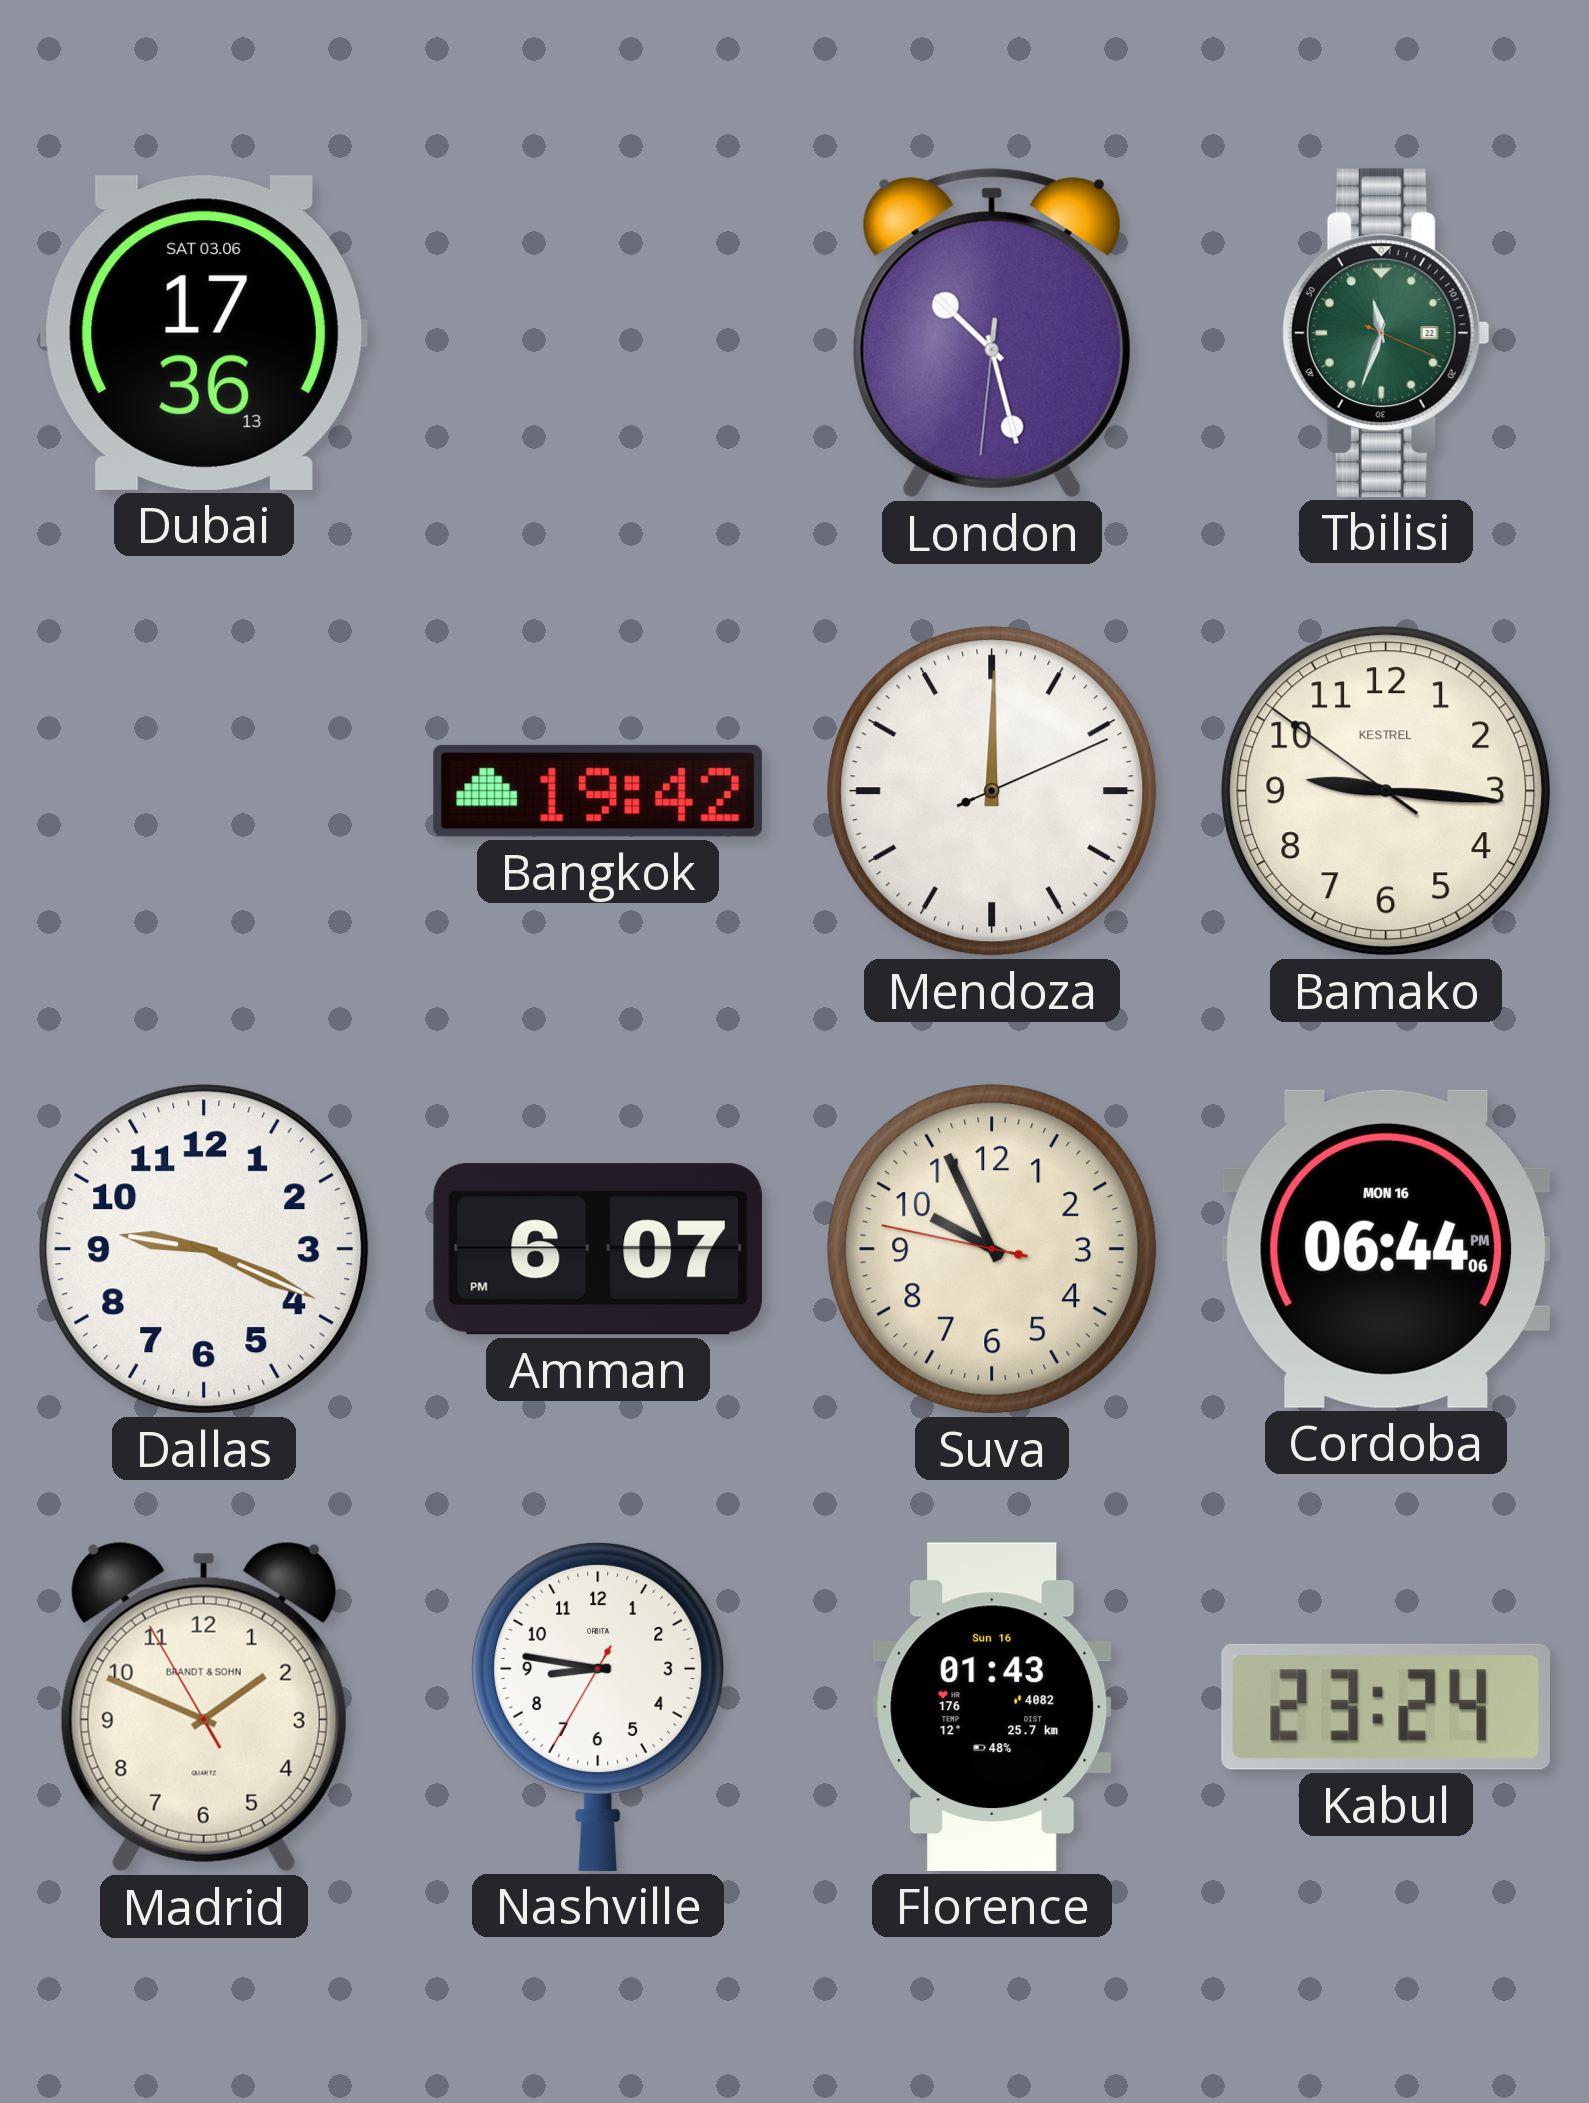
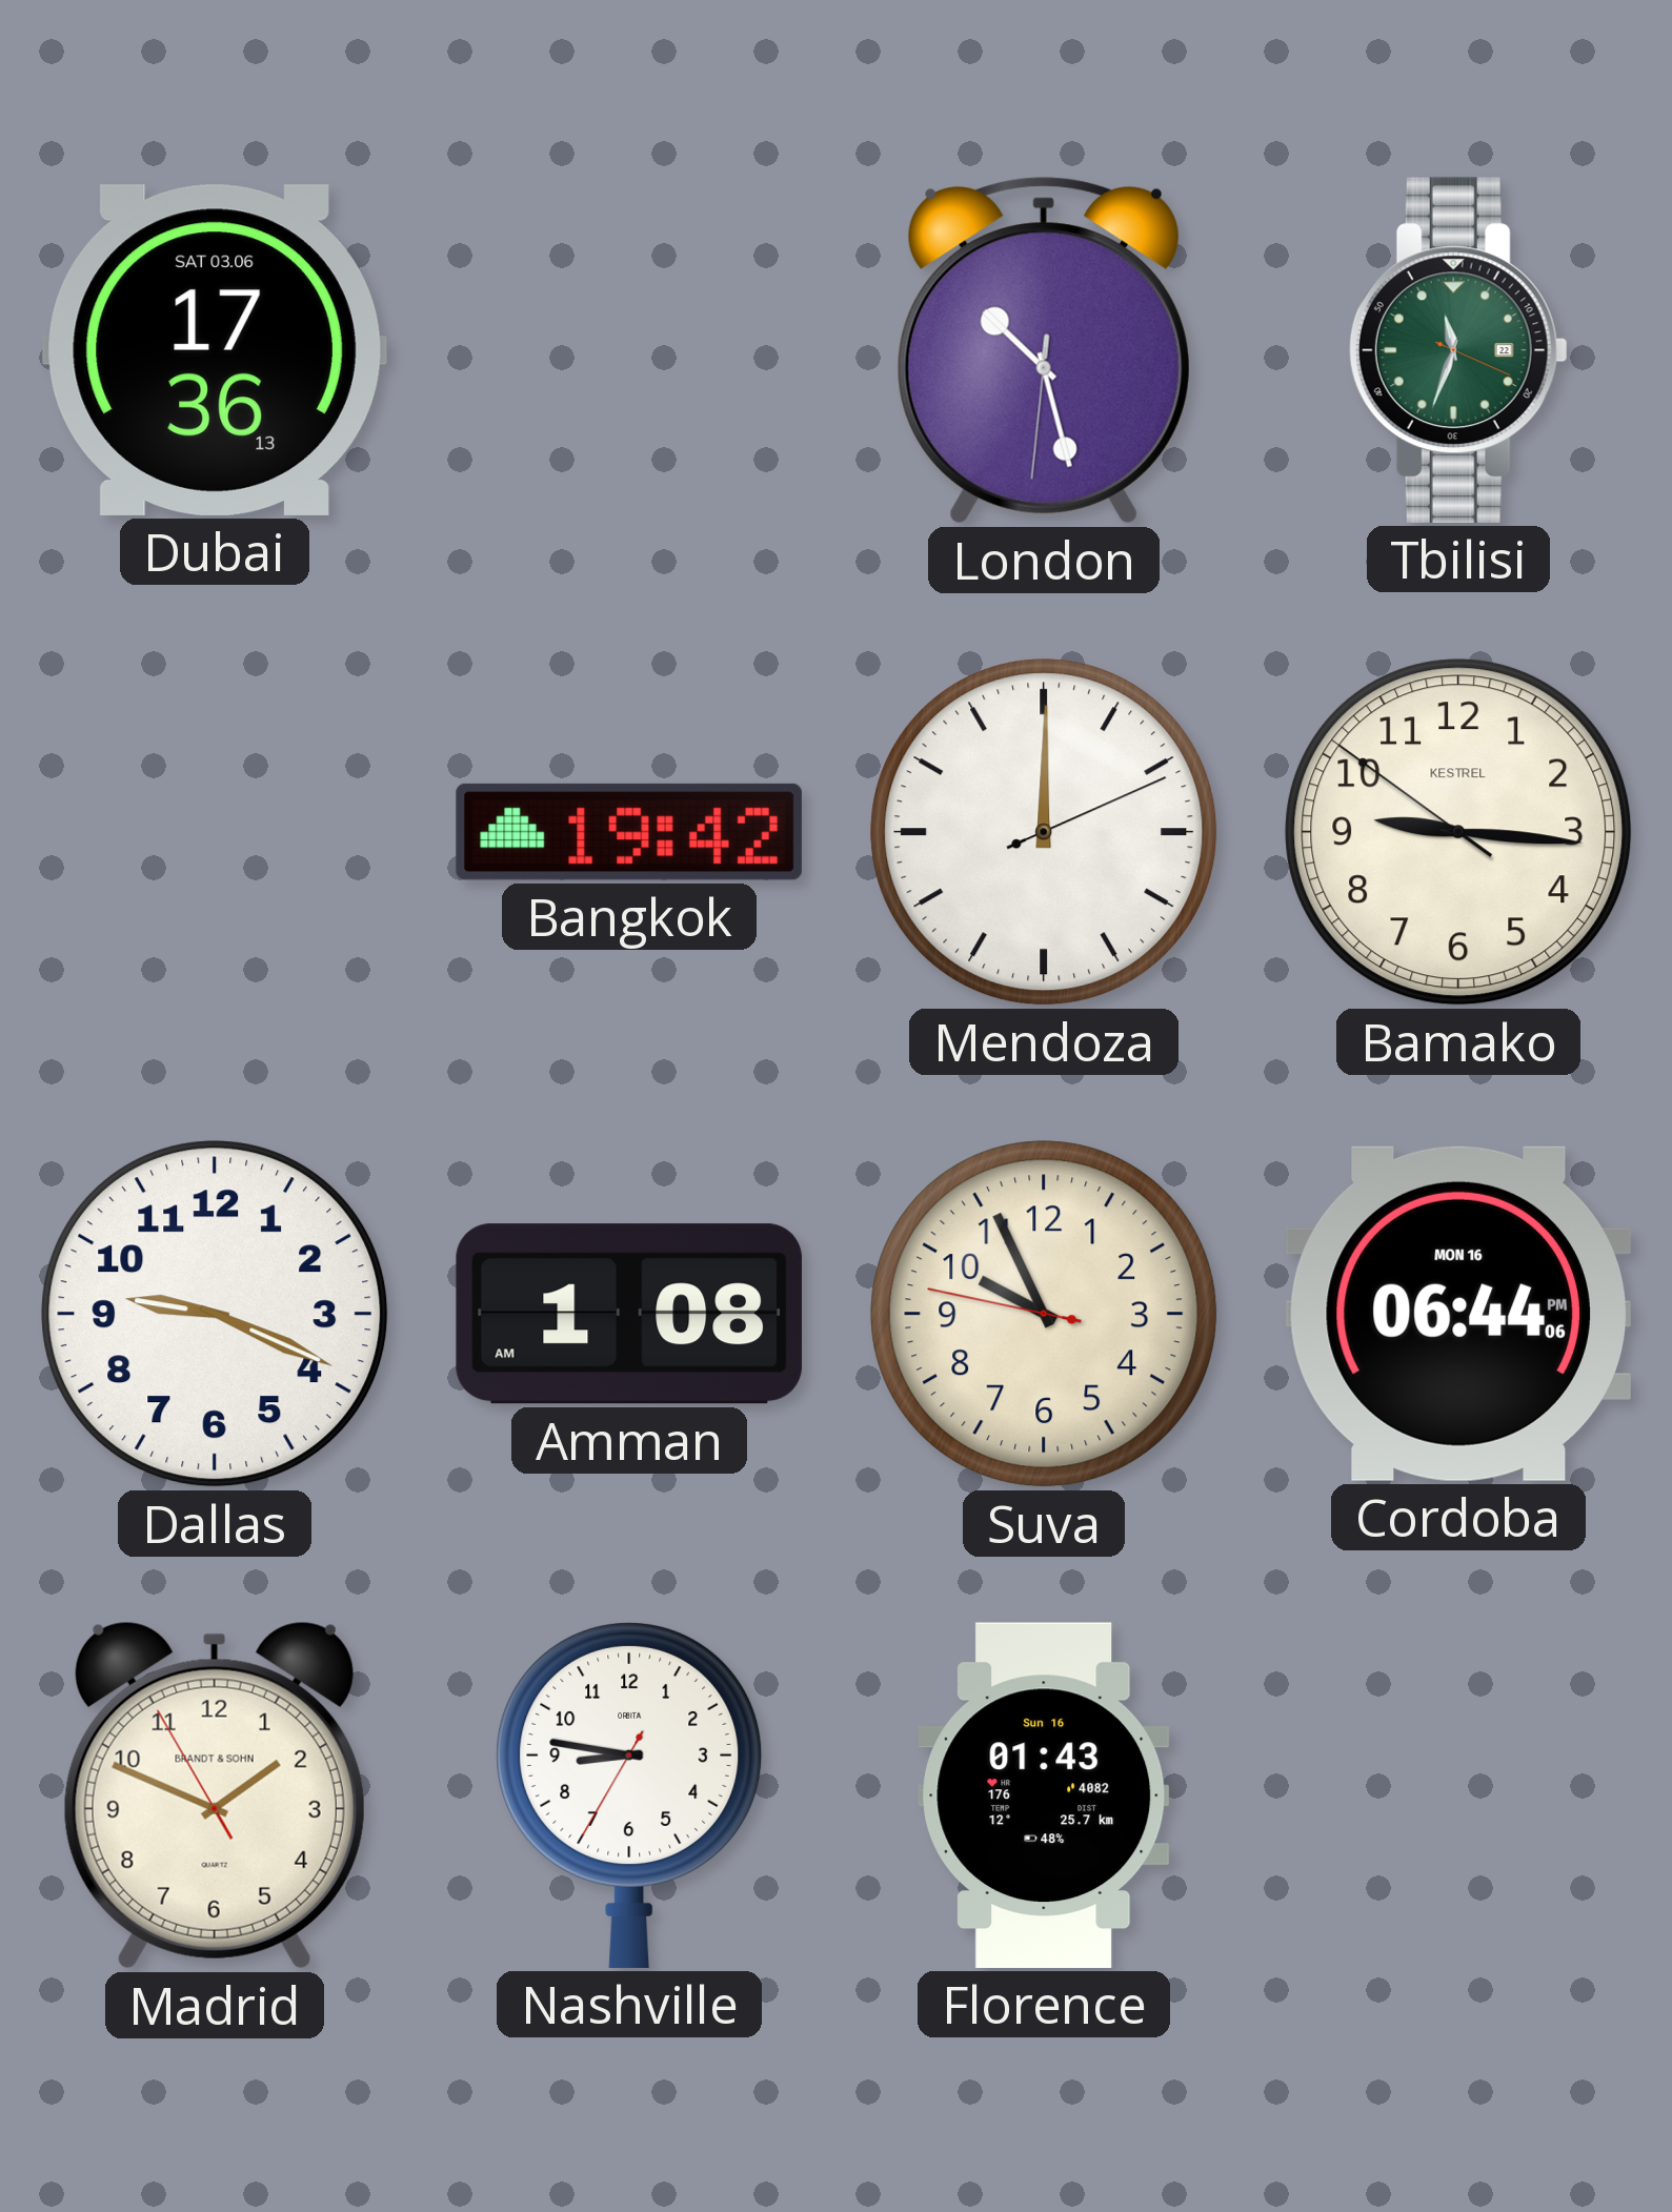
Amman: 6:07 -> 1:08
Kabul: 23:24 -> none
